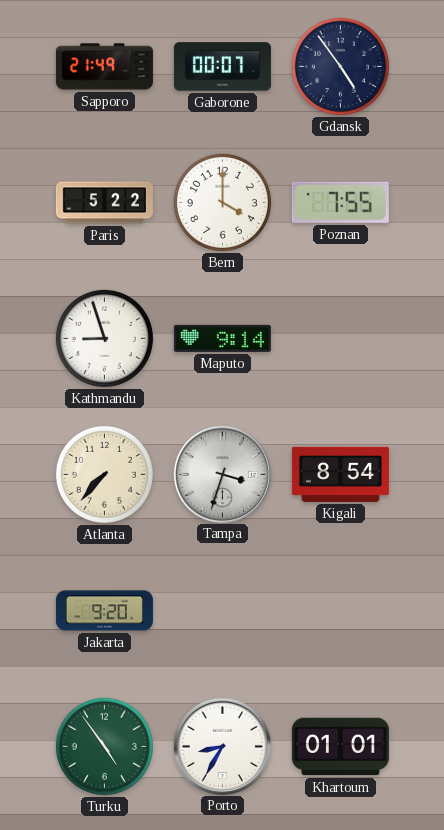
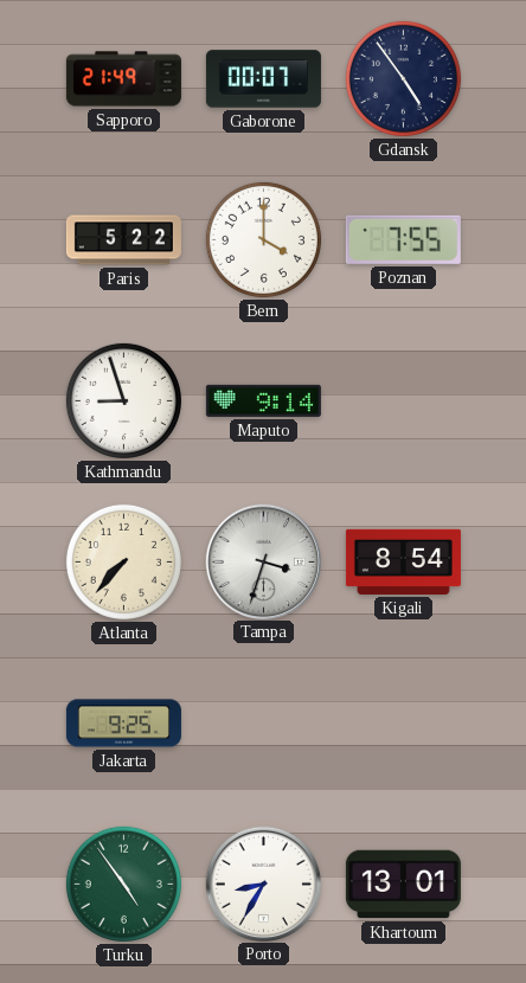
Jakarta: 9:20 -> 9:25
Khartoum: 01:01 -> 13:01
